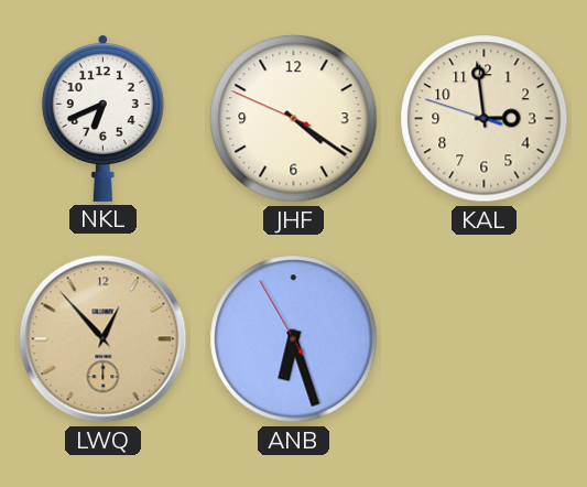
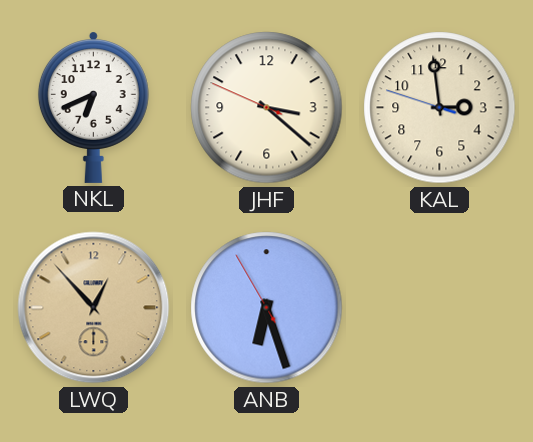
JHF: 4:20 -> 3:21
